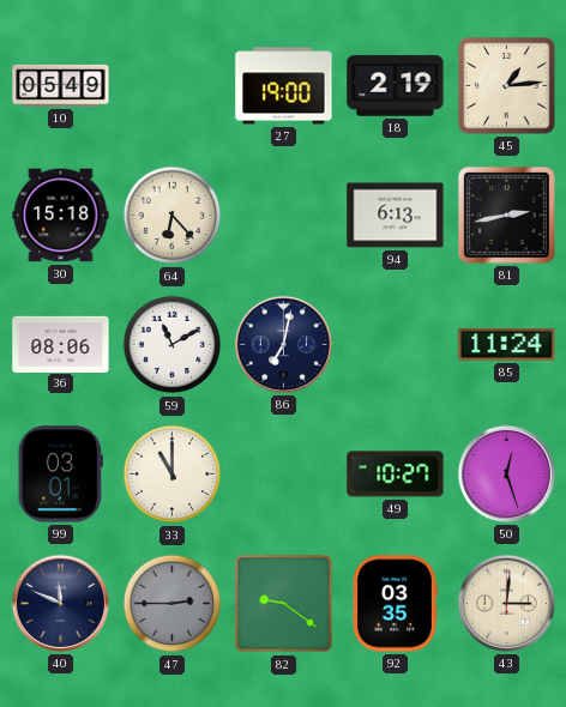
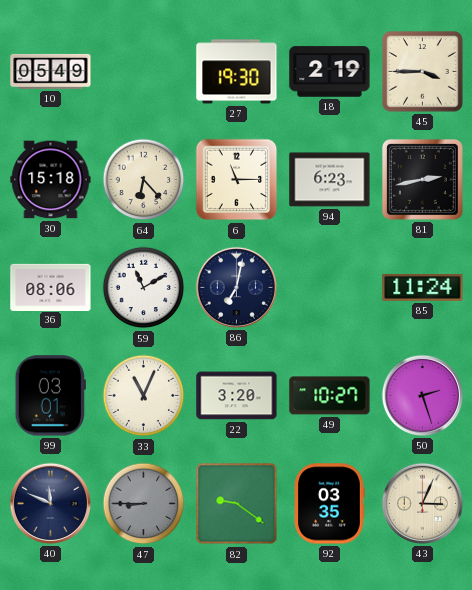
27: 19:00 -> 19:30
45: 1:14 -> 3:45
6: none -> 11:15
94: 6:13 -> 6:23
33: 11:00 -> 11:04
22: none -> 3:20
50: 12:27 -> 2:27
47: 2:45 -> 8:45
43: 3:01 -> 3:04
